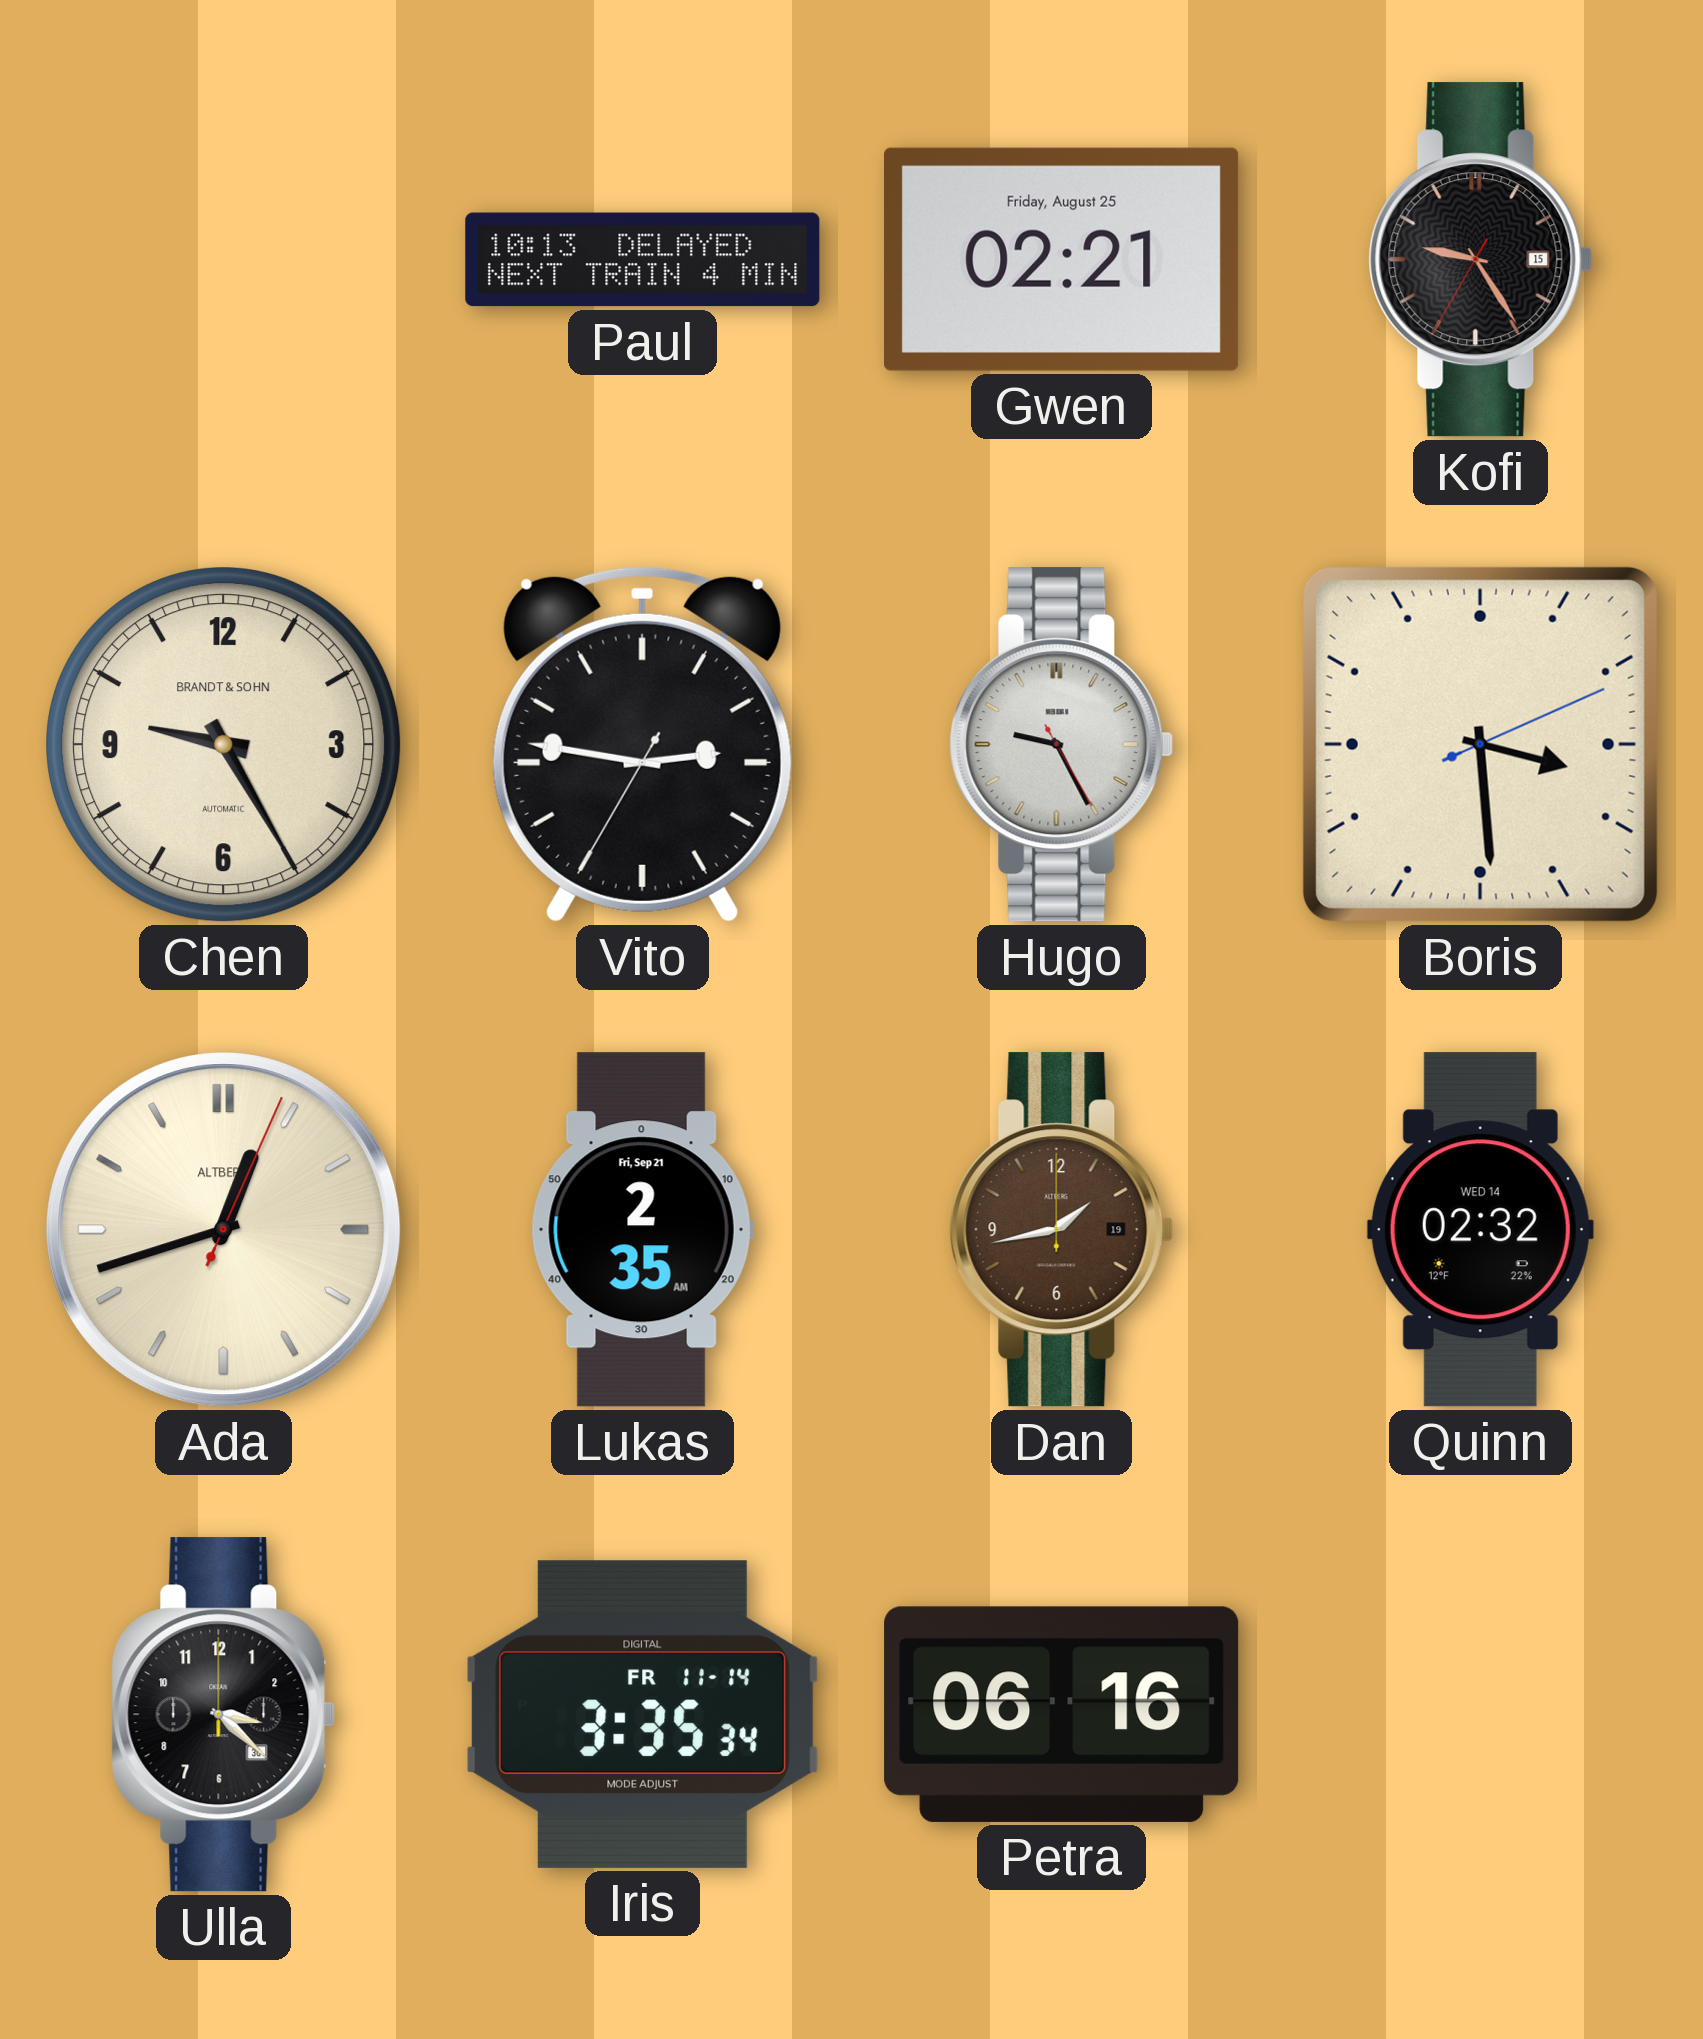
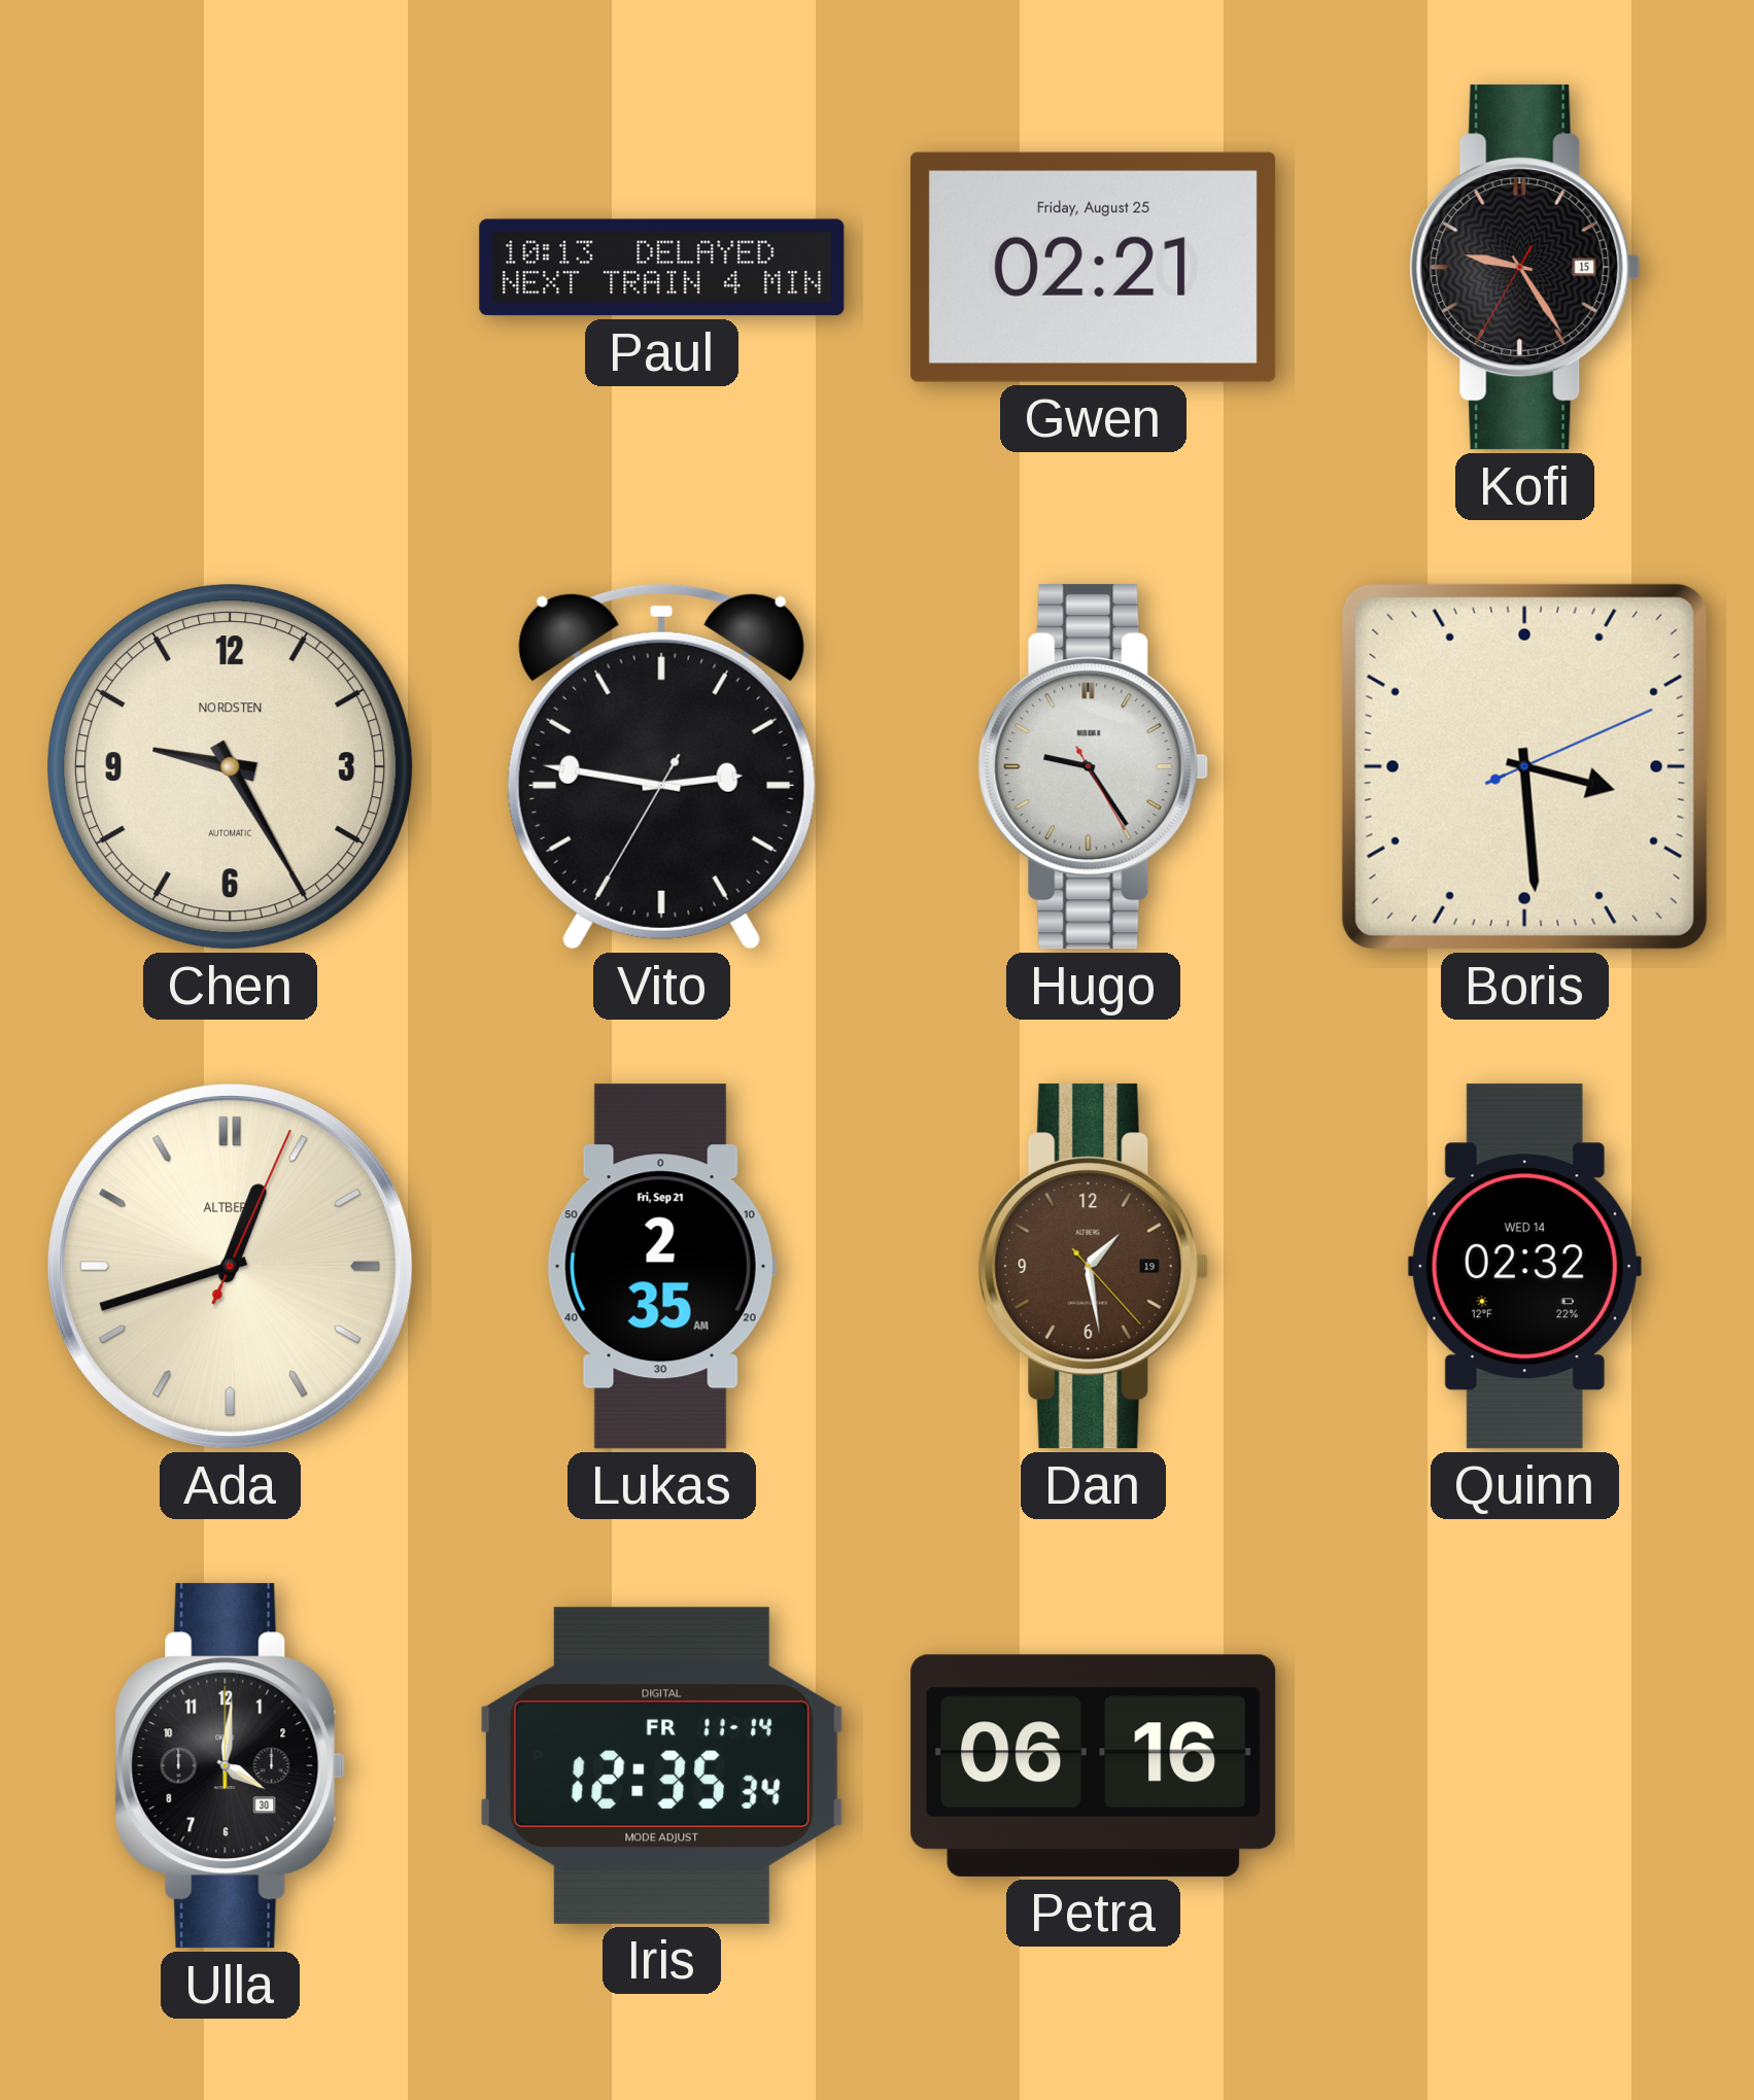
Chen brand: BRANDT & SOHN -> NORDSTEN
Hugo: 9:25 -> 9:24
Dan: 1:43 -> 1:28
Ulla: 3:22 -> 4:01
Iris: 3:35 -> 12:35
